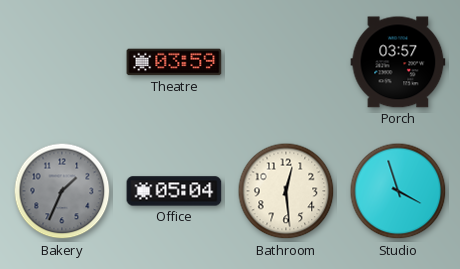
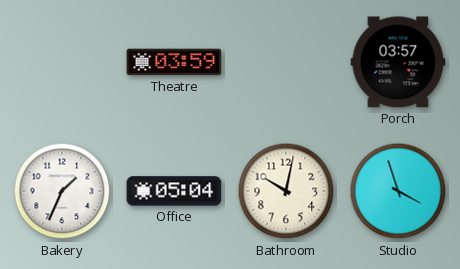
Bakery dial: grey -> white
Bathroom: 12:29 -> 10:02
